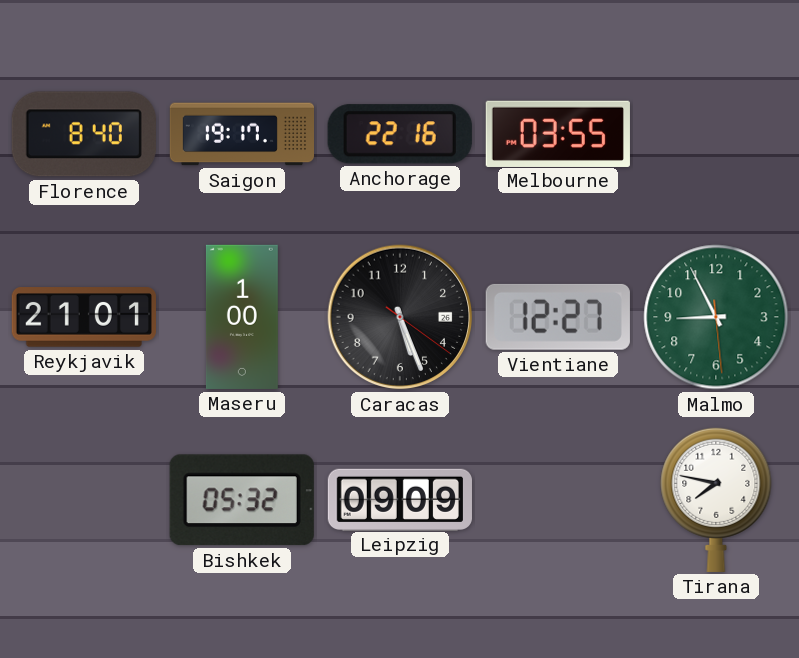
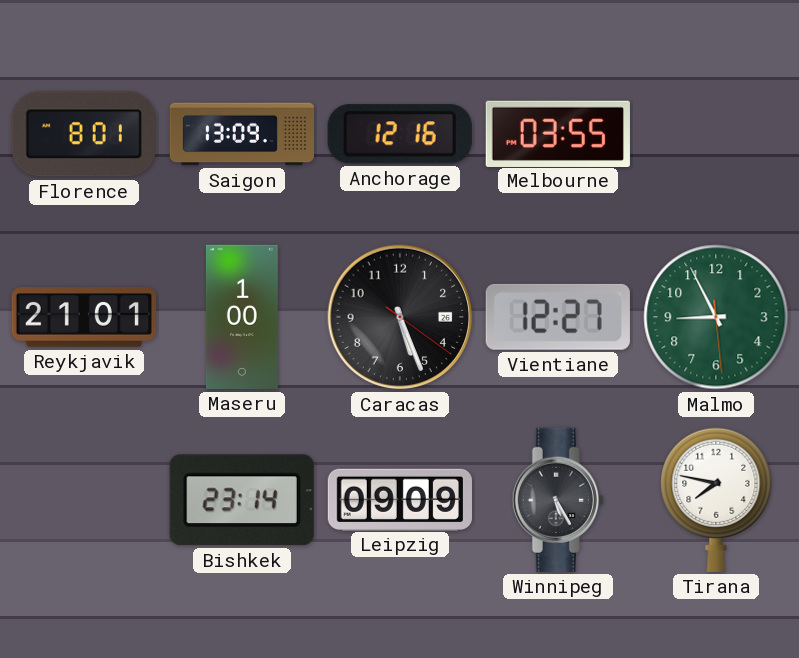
Florence: 8:40 -> 8:01
Saigon: 19:17 -> 13:09
Anchorage: 22:16 -> 12:16
Bishkek: 05:32 -> 23:14
Winnipeg: none -> 5:25
